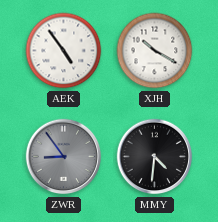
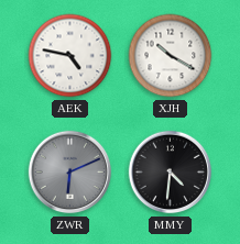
AEK: 4:54 -> 4:47
ZWR: 8:54 -> 6:11
